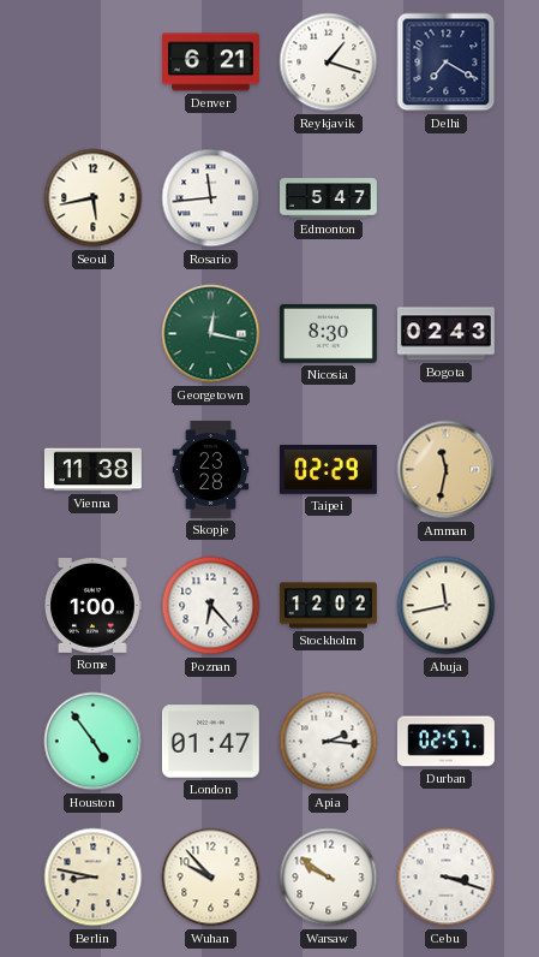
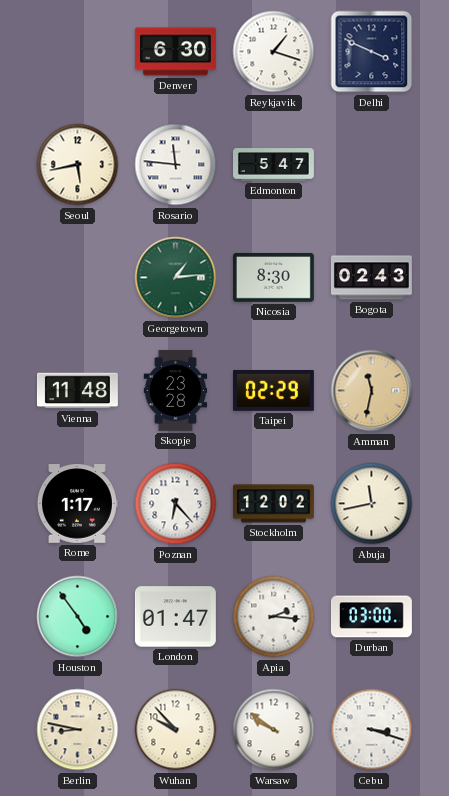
Denver: 6:21 -> 6:30
Delhi: 7:20 -> 3:49
Rosario: 11:44 -> 11:46
Georgetown: 12:17 -> 1:14
Vienna: 11:38 -> 11:48
Rome: 1:00 -> 1:17
Durban: 02:57 -> 03:00
